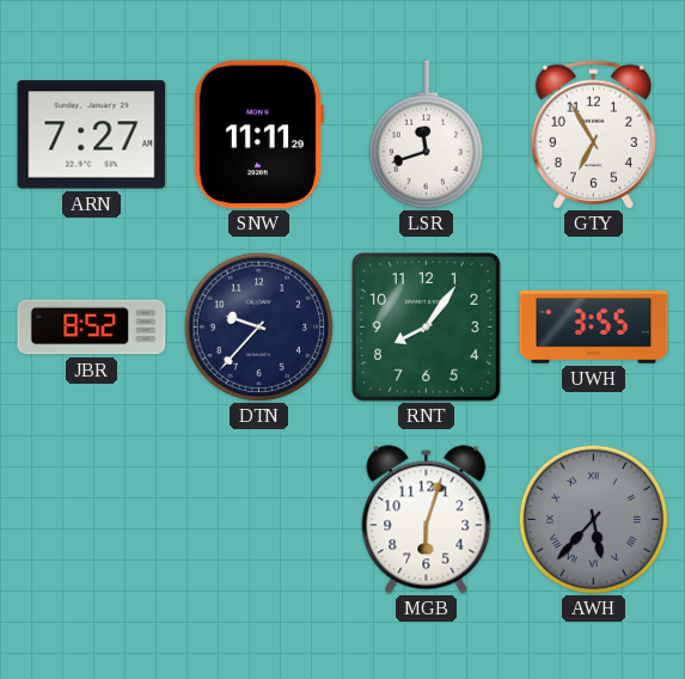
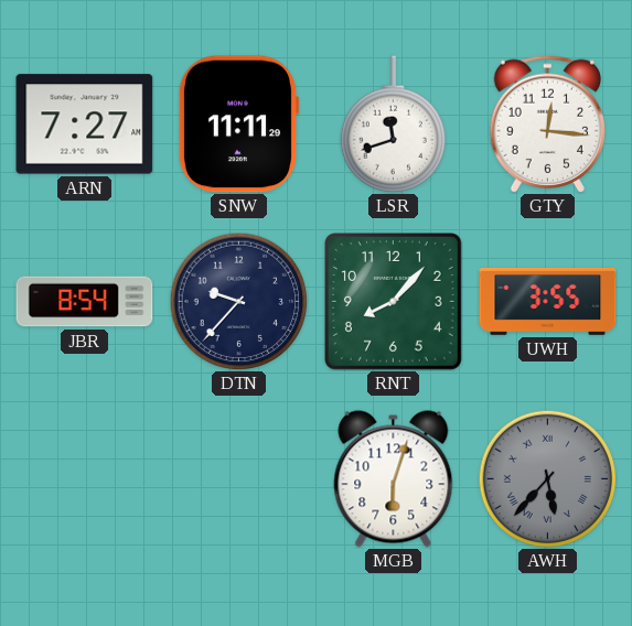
GTY: 6:55 -> 12:16
JBR: 8:52 -> 8:54
RNT: 8:06 -> 8:07
